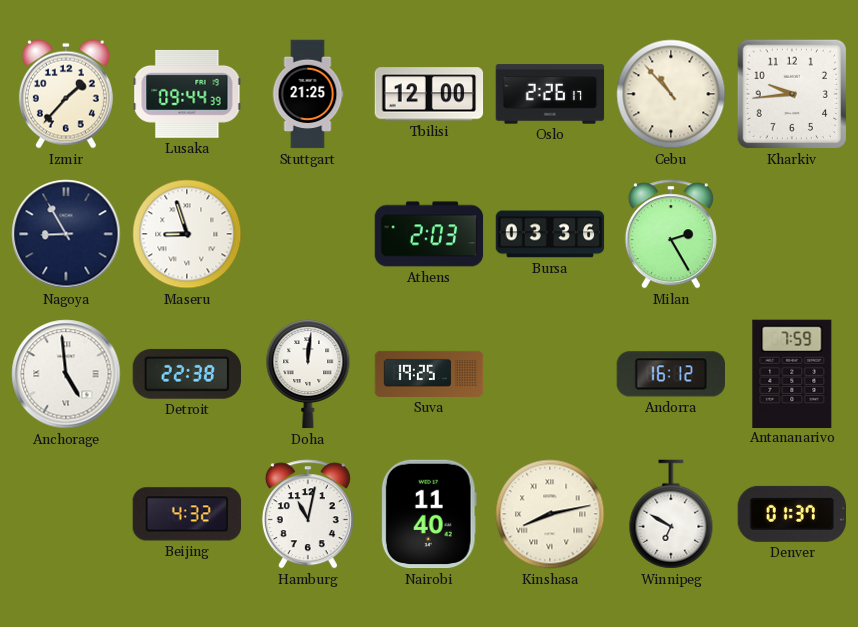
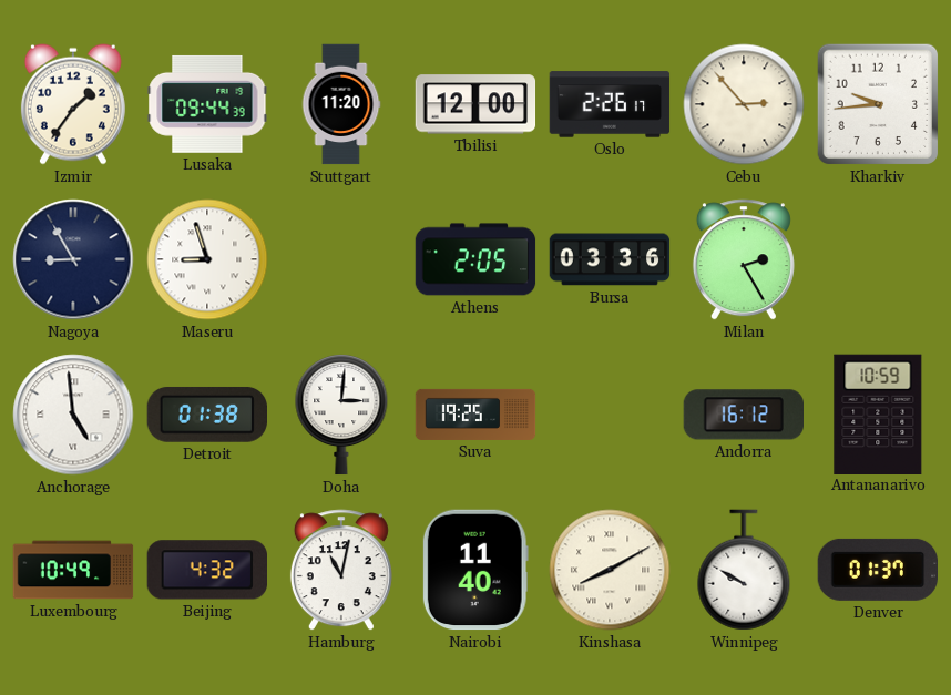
Izmir: 1:37 -> 1:36
Stuttgart: 21:25 -> 11:20
Cebu: 10:53 -> 2:53
Athens: 2:03 -> 2:05
Detroit: 22:38 -> 01:38
Doha: 12:01 -> 3:01
Antananarivo: 7:59 -> 10:59
Luxembourg: none -> 10:49
Kinshasa: 8:13 -> 8:10
Winnipeg: 6:50 -> 9:50
